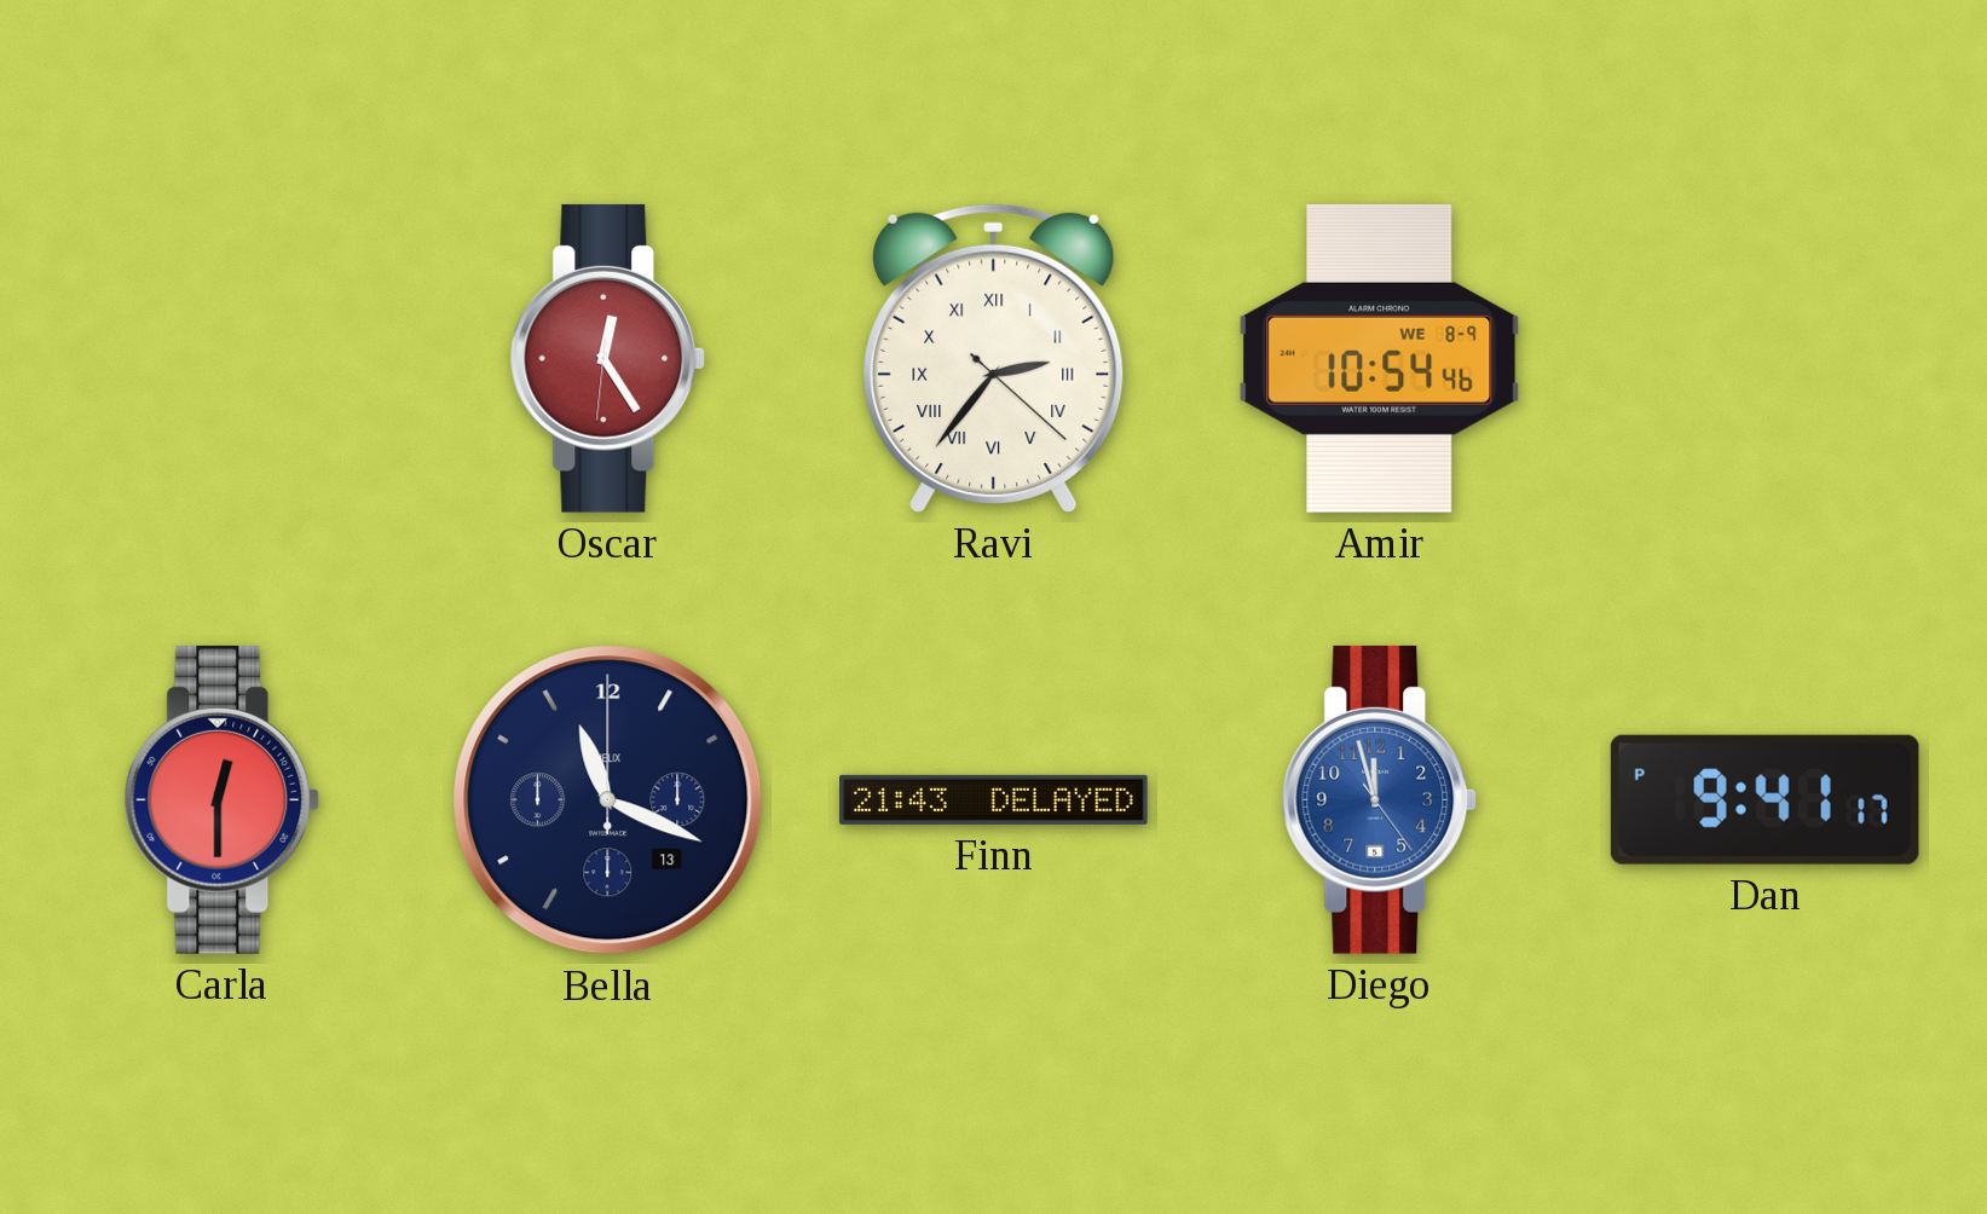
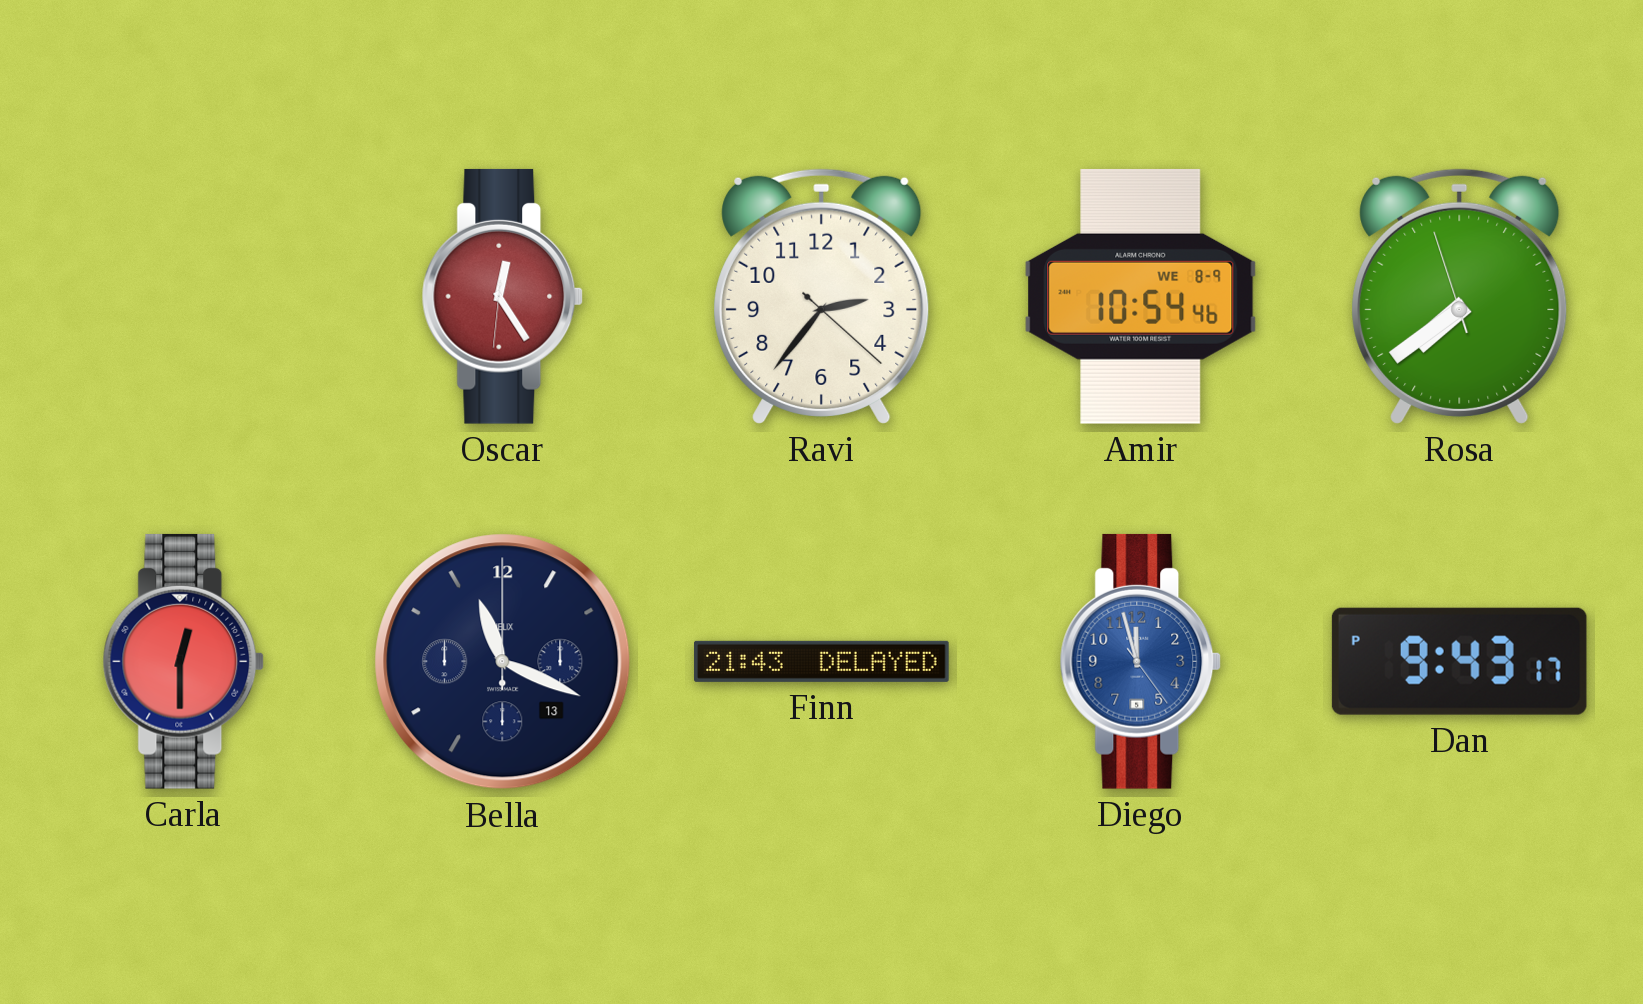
Ravi numerals: Roman -> Arabic
Rosa: none -> 7:38
Dan: 9:41 -> 9:43
